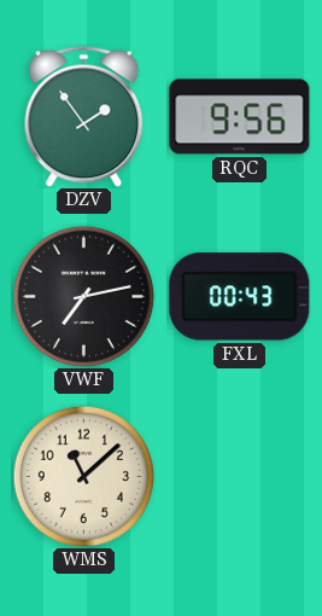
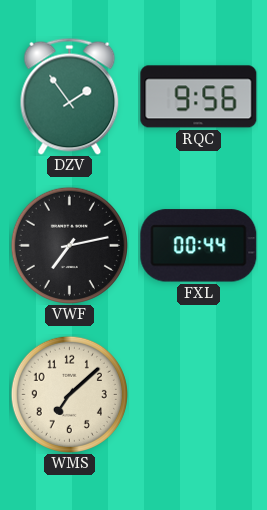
FXL: 00:43 -> 00:44
WMS: 11:08 -> 7:08
